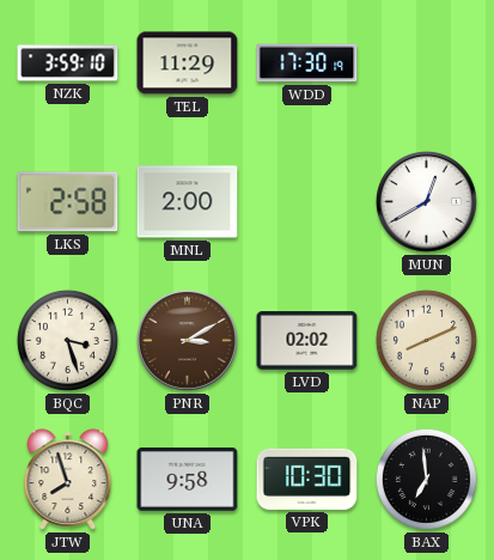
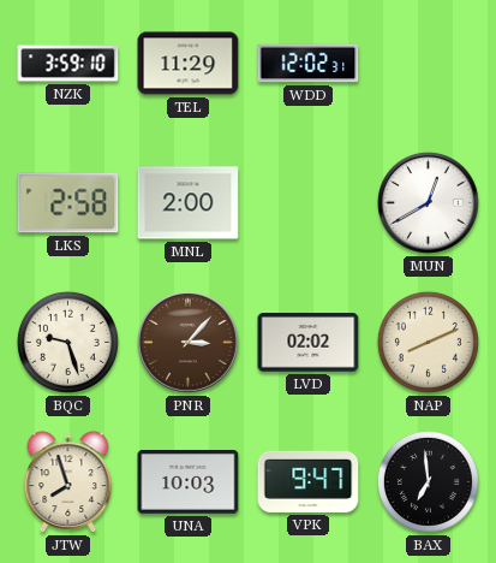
WDD: 17:30 -> 12:02
BQC: 3:27 -> 9:27
PNR: 3:10 -> 3:07
UNA: 9:58 -> 10:03
VPK: 10:30 -> 9:47
